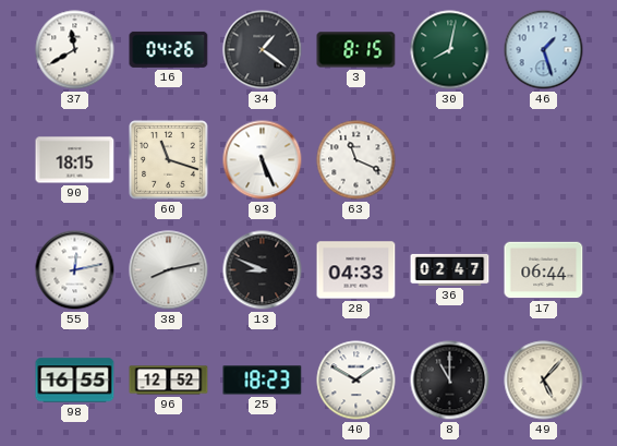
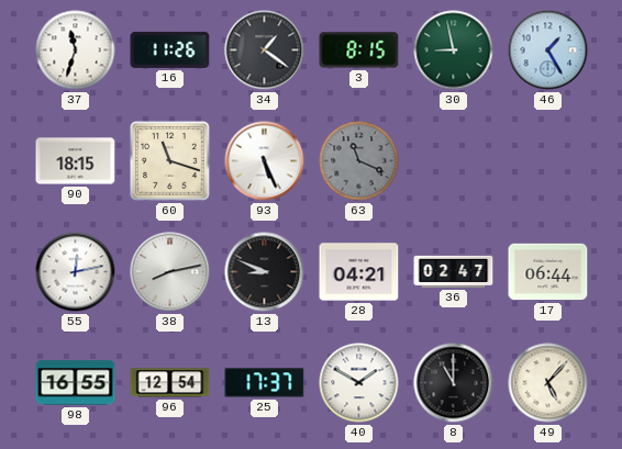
37: 11:40 -> 11:33
16: 04:26 -> 11:26
30: 8:02 -> 8:58
46: 1:27 -> 1:25
63 dial: white -> grey
28: 04:33 -> 04:21
96: 12:52 -> 12:54
25: 18:23 -> 17:37
